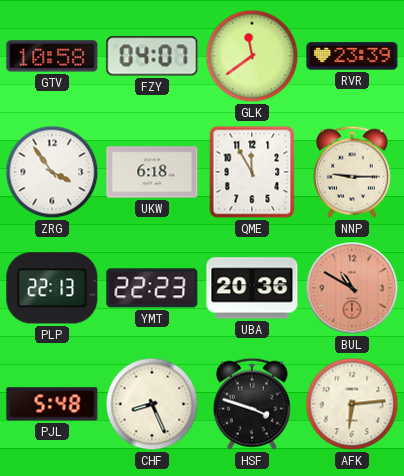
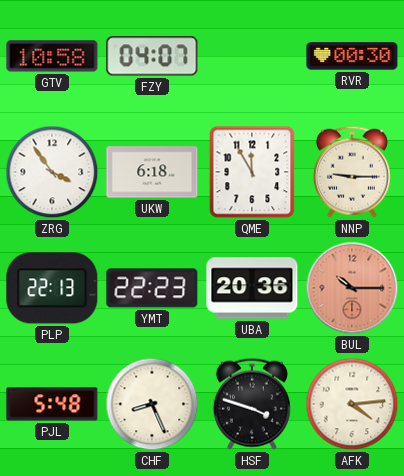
GLK: 11:39 -> none
RVR: 23:39 -> 00:30
BUL: 10:50 -> 10:15
AFK: 6:14 -> 4:14
